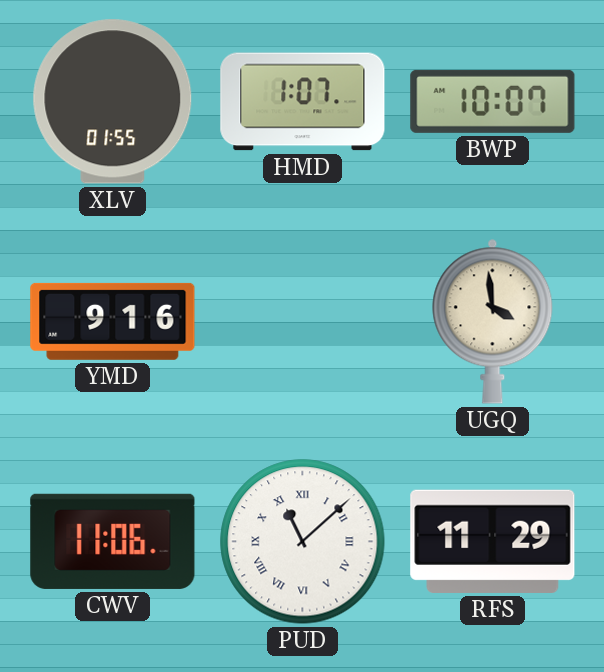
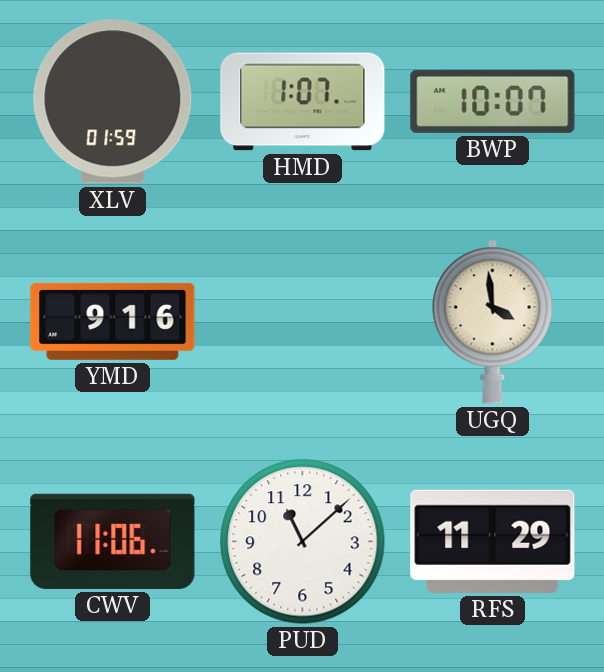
XLV: 01:55 -> 01:59
PUD numerals: Roman -> Arabic
